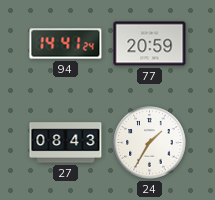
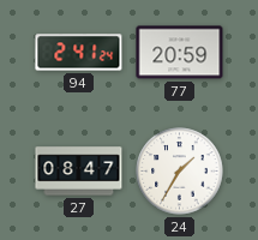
94: 14:41 -> 2:41
27: 08:43 -> 08:47
